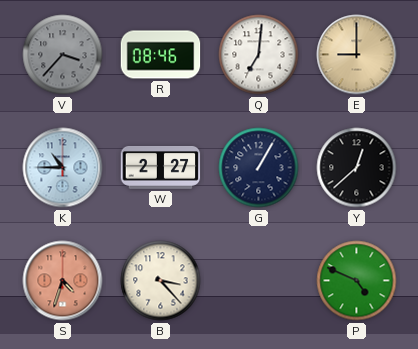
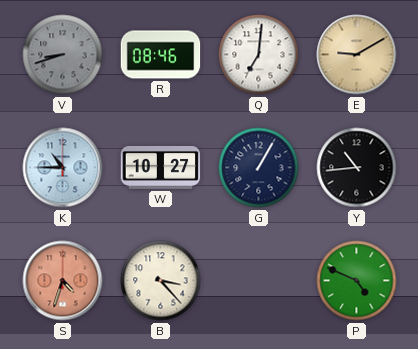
V: 3:37 -> 8:42
E: 9:00 -> 9:10
W: 2:27 -> 10:27
Y: 12:38 -> 10:44
